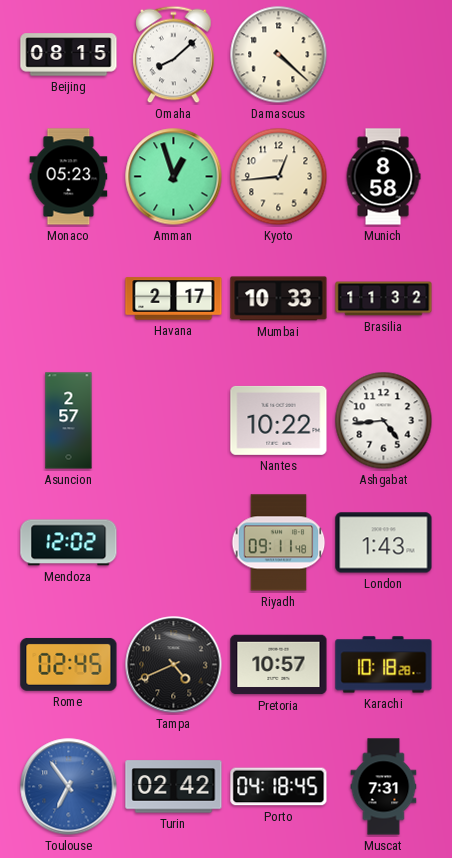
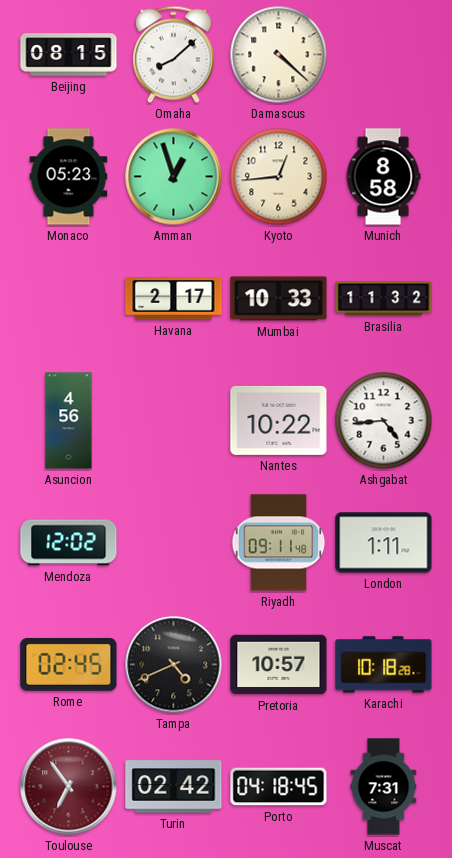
Asuncion: 2:57 -> 4:56
London: 1:43 -> 1:11
Toulouse dial: blue -> burgundy
